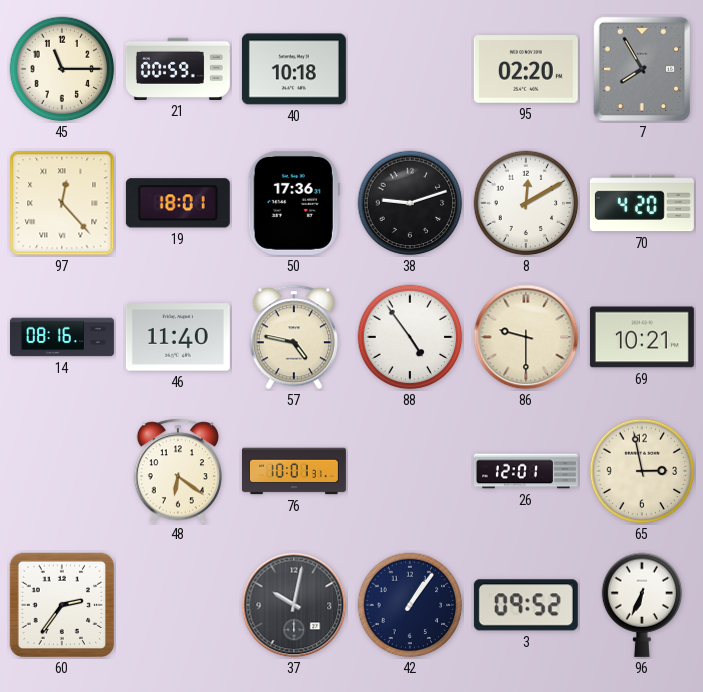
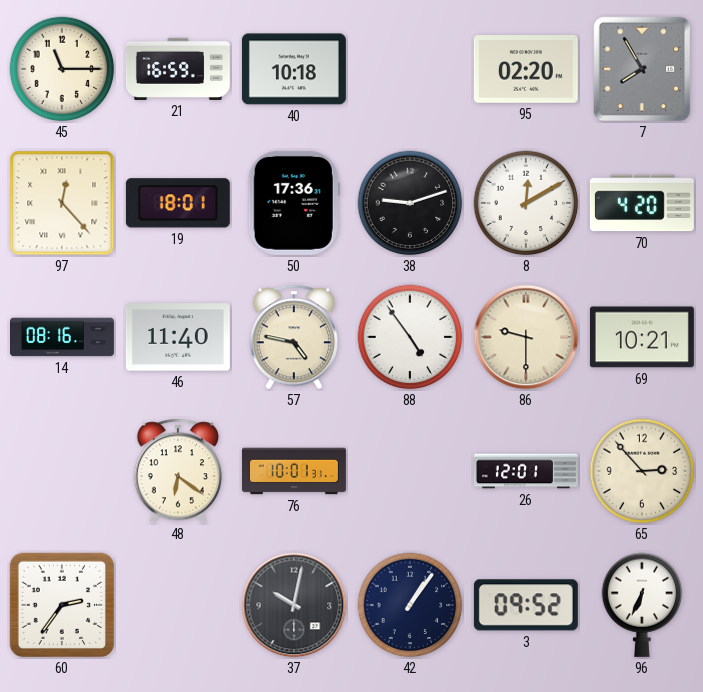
21: 00:59 -> 16:59
65: 2:58 -> 2:53
